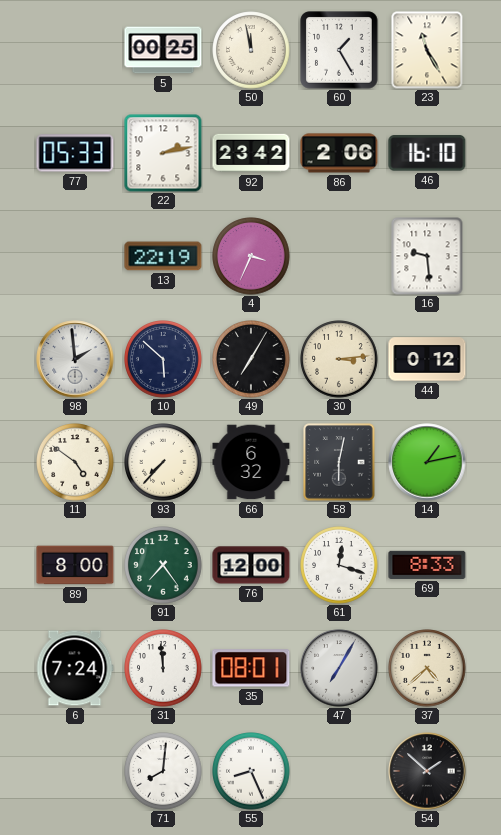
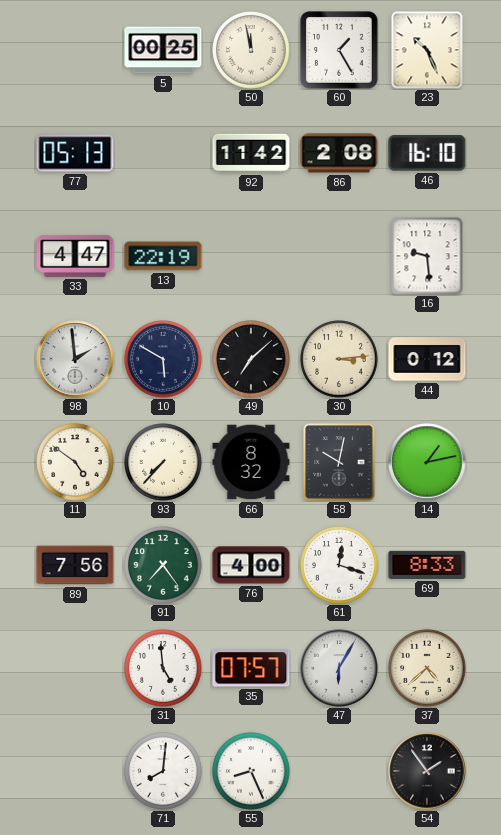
23: 11:25 -> 10:26
77: 05:33 -> 05:13
22: 2:13 -> none
92: 23:42 -> 11:42
86: 2:06 -> 2:08
33: none -> 4:47
4: 3:34 -> none
10: 5:52 -> 5:50
49: 7:05 -> 7:08
66: 6:32 -> 8:32
58: 6:02 -> 10:02
89: 8:00 -> 7:56
76: 12:00 -> 4:00
6: 7:24 -> none
31: 11:59 -> 4:59
35: 08:01 -> 07:57
47: 7:05 -> 6:05
54: 1:52 -> 1:54
